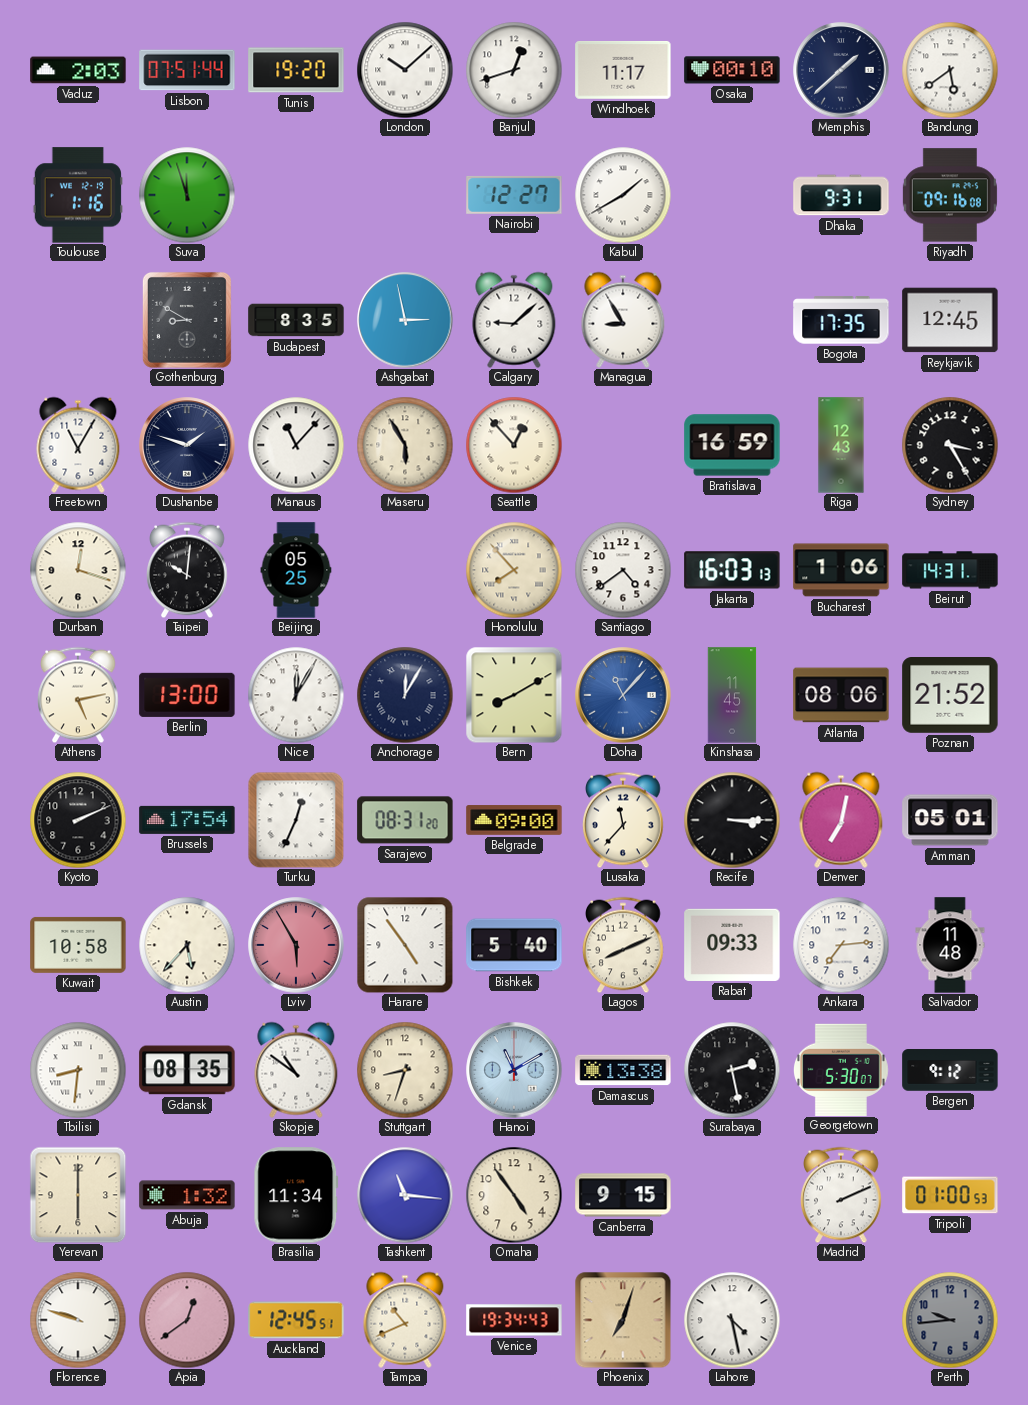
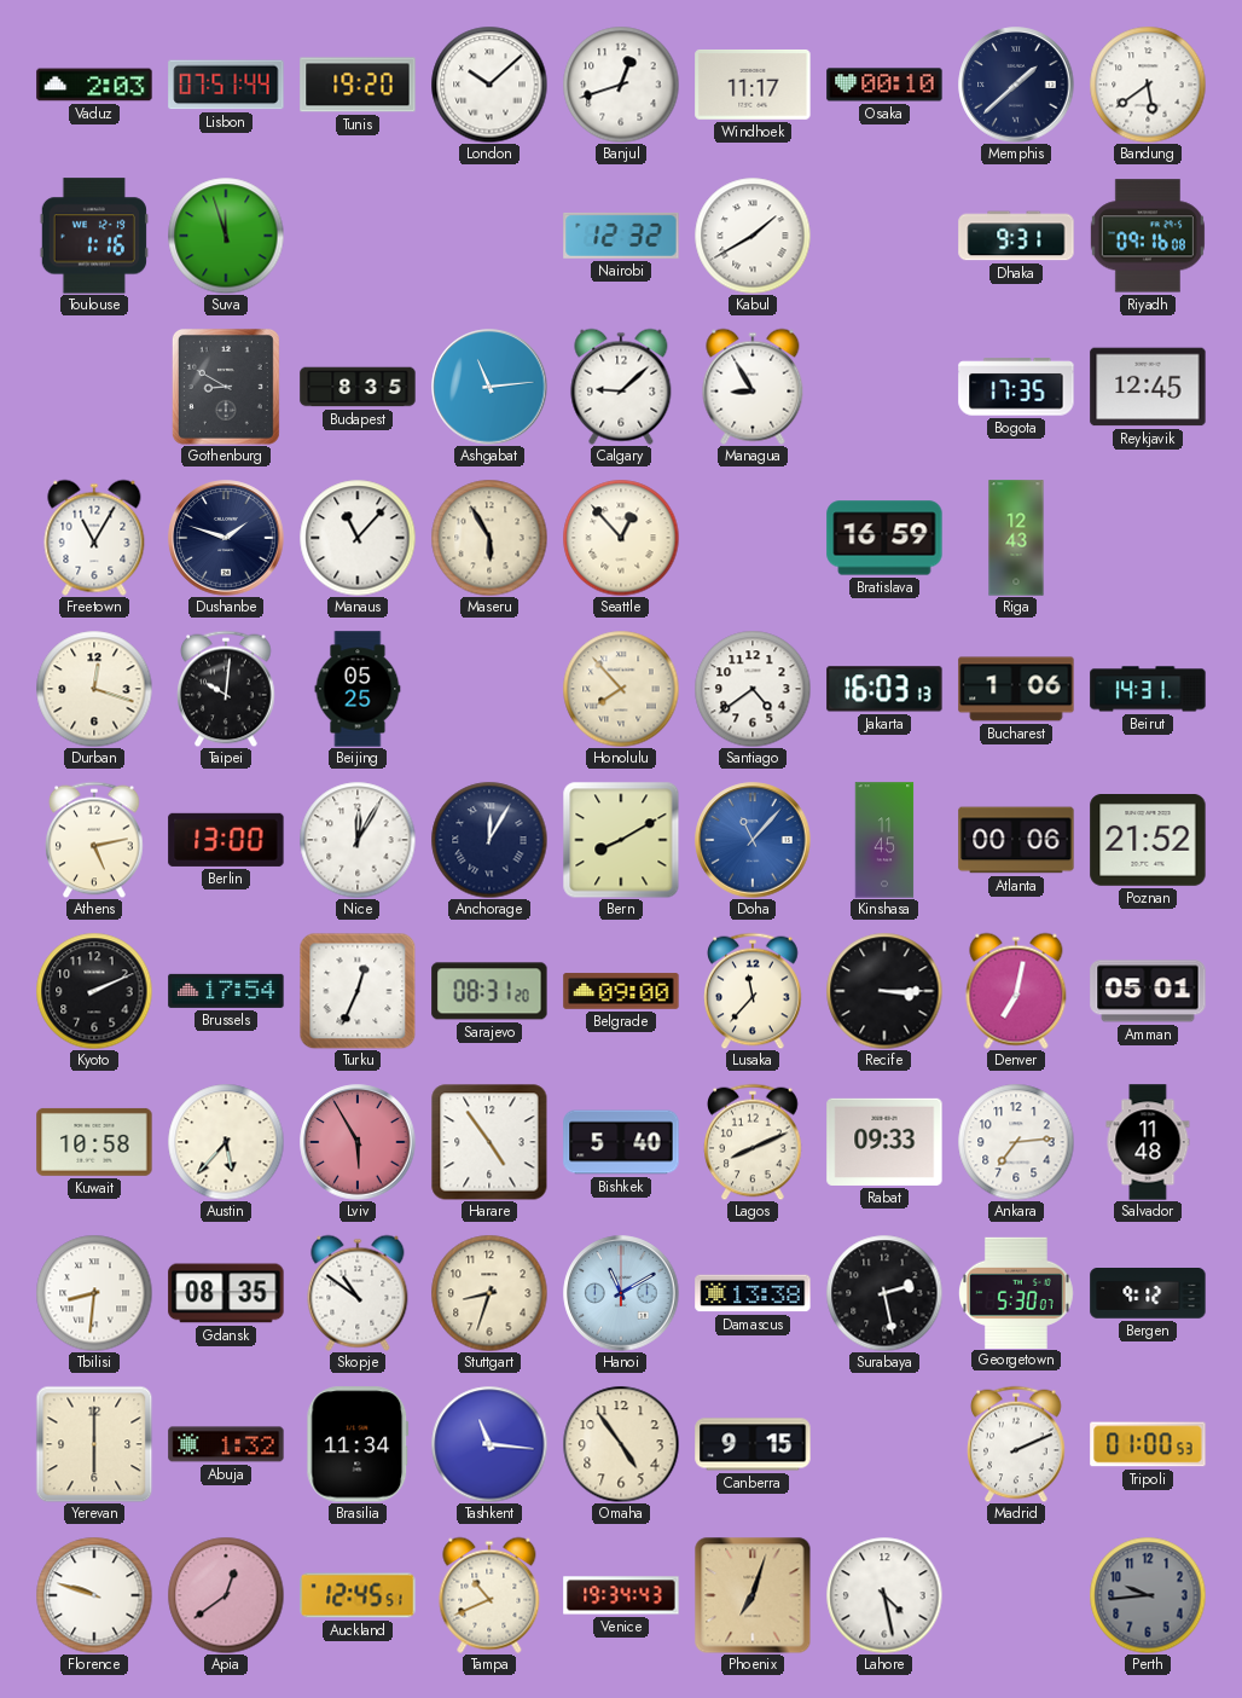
Nairobi: 12:27 -> 12:32
Ashgabat: 2:58 -> 11:14
Sydney: 3:25 -> none
Atlanta: 08:06 -> 00:06
